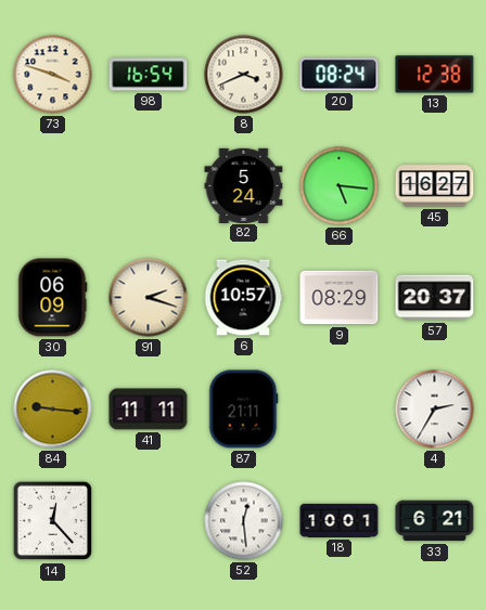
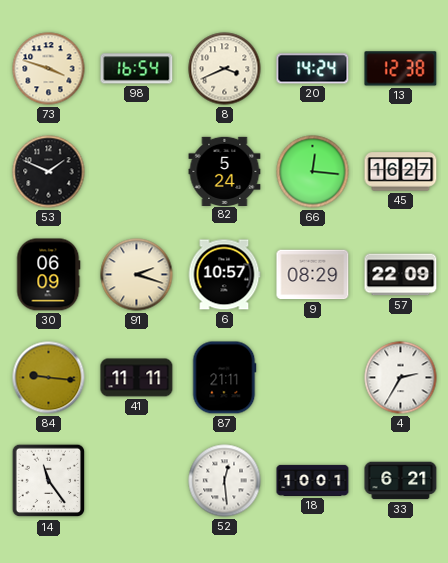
20: 08:24 -> 14:24
53: none -> 1:49
66: 5:16 -> 12:16
57: 20:37 -> 22:09
14: 12:23 -> 11:24
